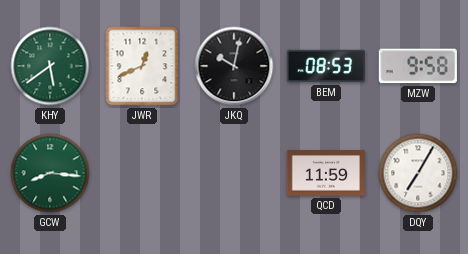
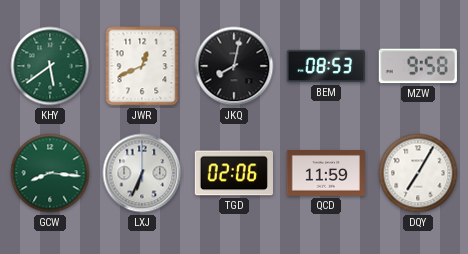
JKQ: 10:02 -> 8:02
LXJ: none -> 6:34
TGD: none -> 02:06
